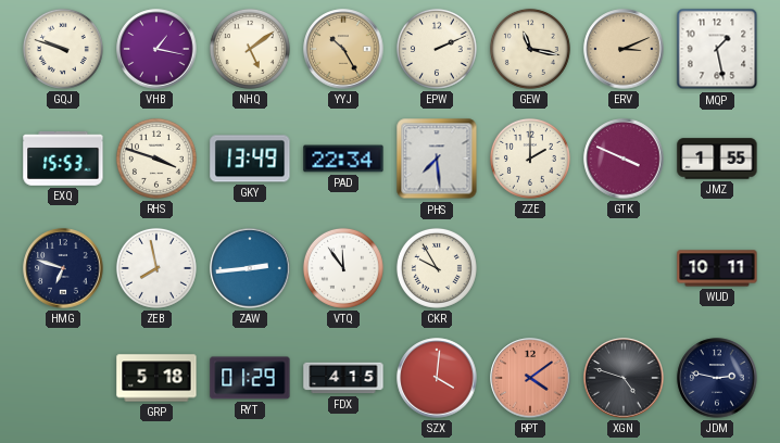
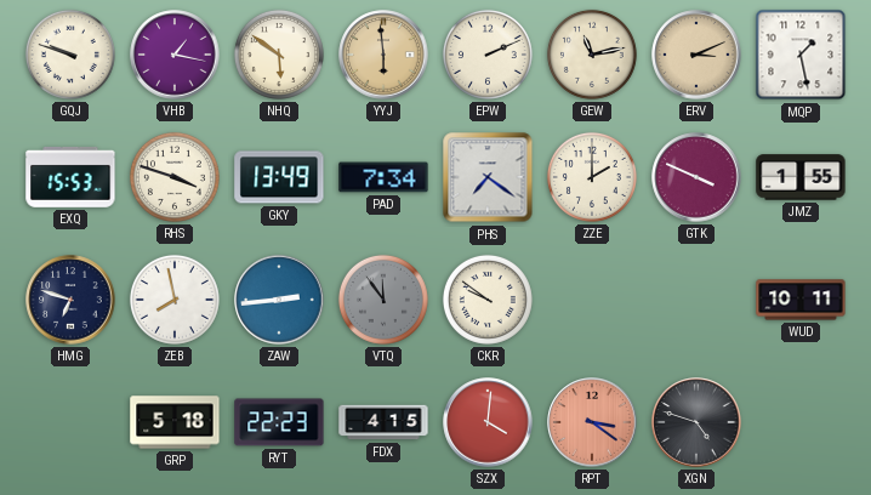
NHQ: 5:09 -> 5:51
YYJ: 10:25 -> 5:59
GEW: 11:17 -> 11:13
PAD: 22:34 -> 7:34
PHS: 7:29 -> 7:21
VTQ dial: white -> grey
CKR: 9:55 -> 9:51
RYT: 01:29 -> 22:23
RPT: 4:09 -> 3:21
JDM: 2:47 -> none
